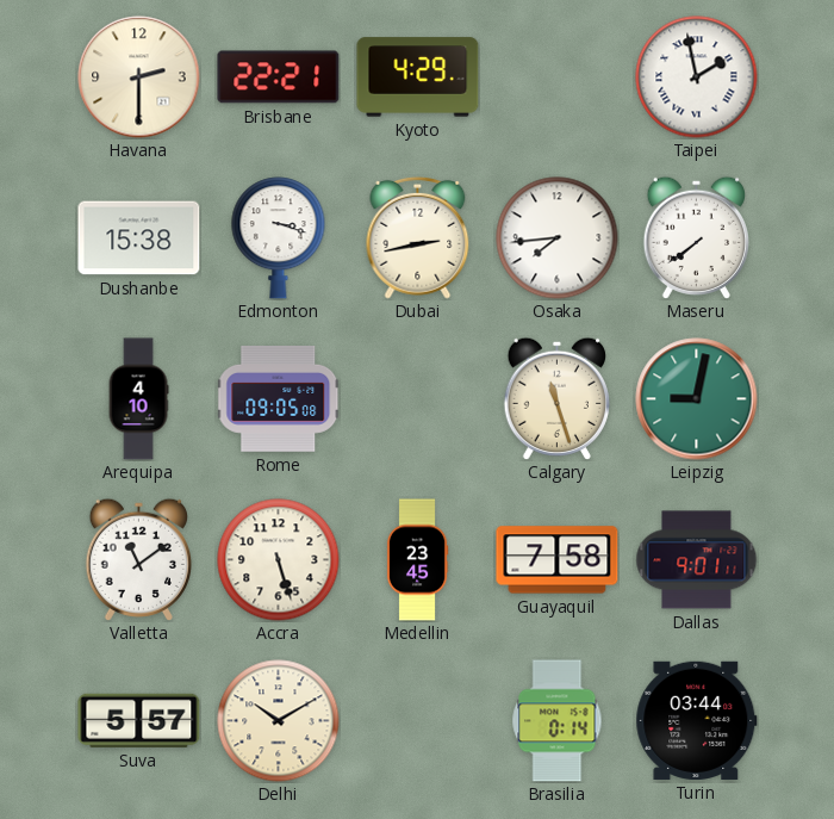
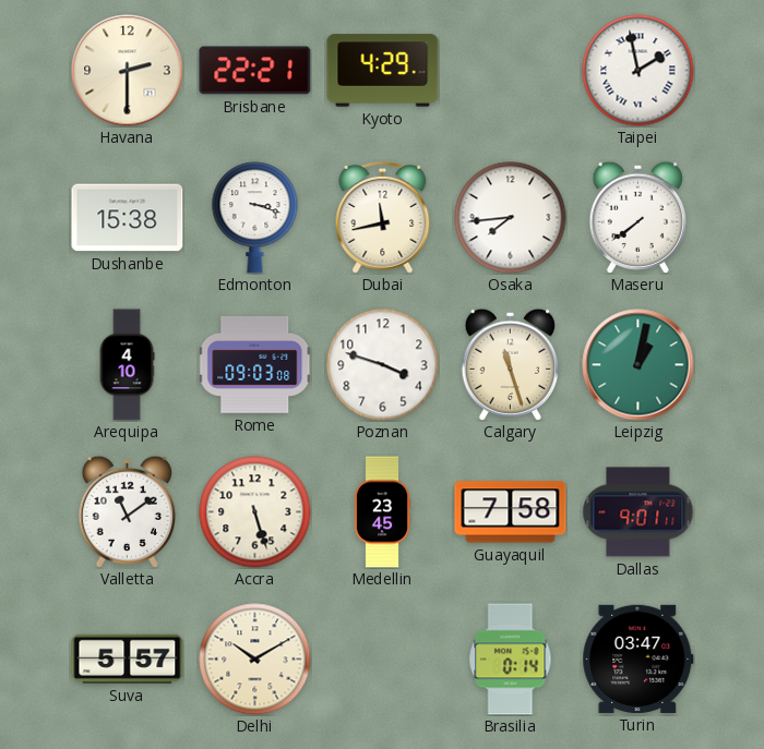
Dubai: 2:43 -> 11:43
Rome: 09:05 -> 09:03
Poznan: none -> 3:48
Leipzig: 9:02 -> 1:02
Turin: 03:44 -> 03:47
